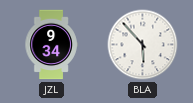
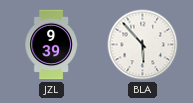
JZL: 9:34 -> 9:39
